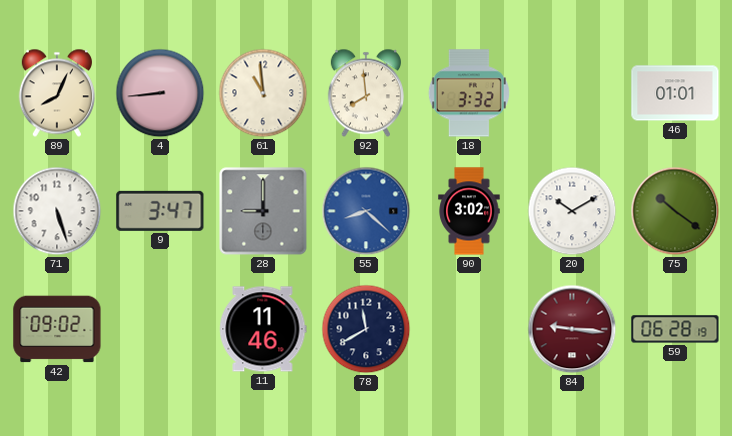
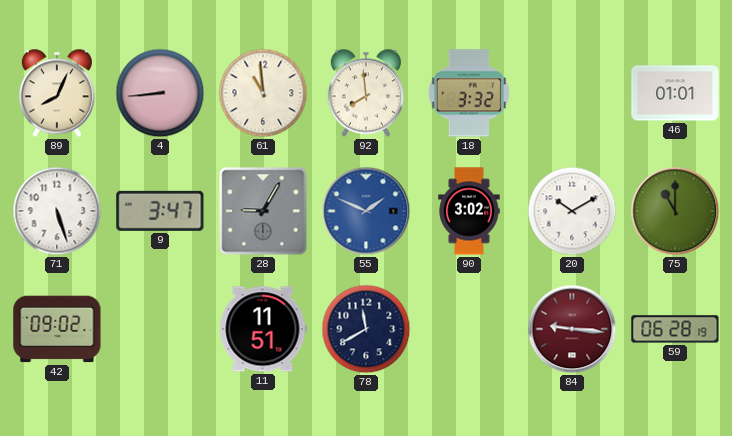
28: 9:00 -> 9:05
55: 8:22 -> 1:49
75: 10:21 -> 11:00
11: 11:46 -> 11:51
